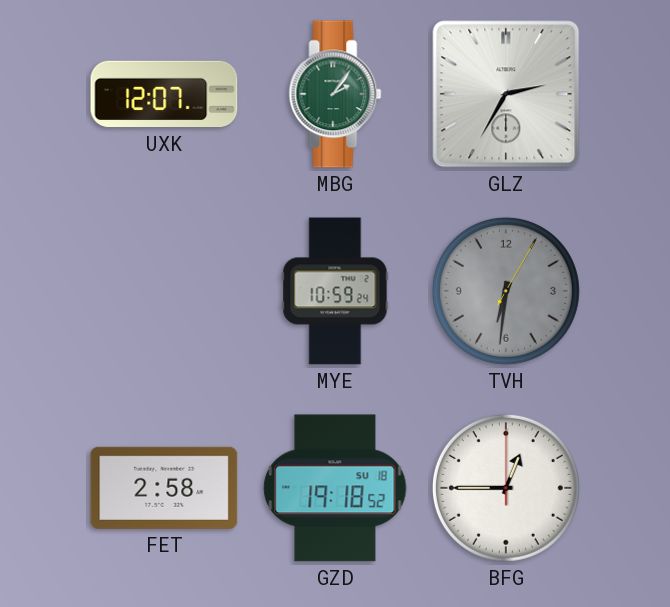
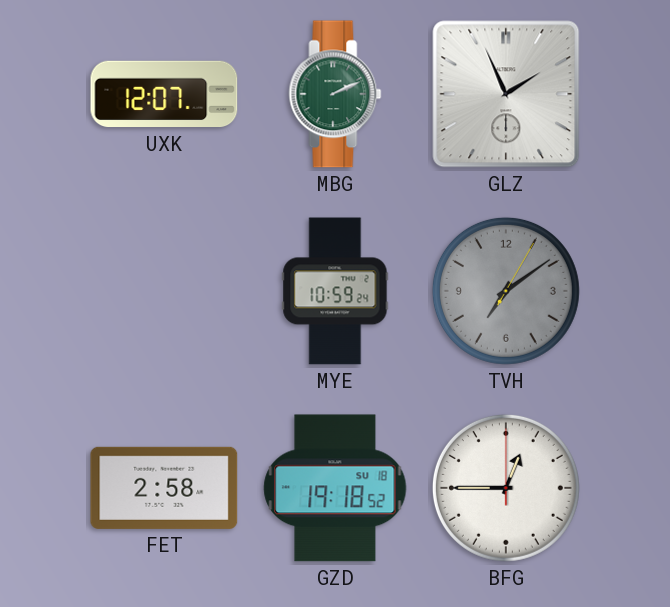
MBG: 2:06 -> 2:11
GLZ: 2:35 -> 1:56
TVH: 6:31 -> 7:09
